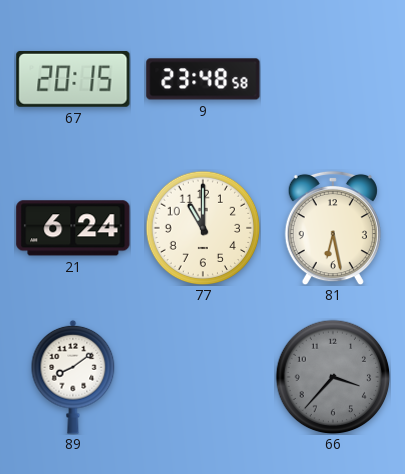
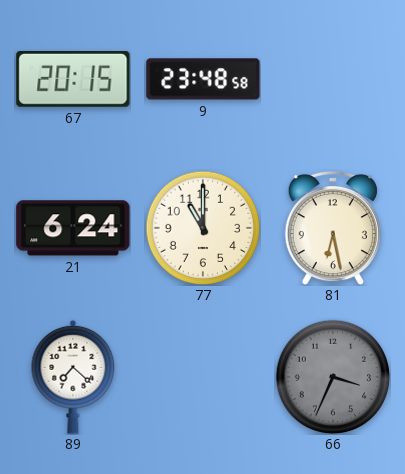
89: 8:09 -> 7:22
66: 3:37 -> 3:34
